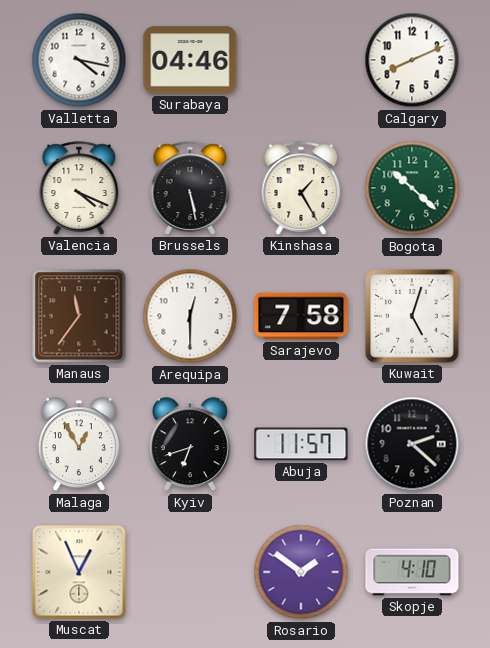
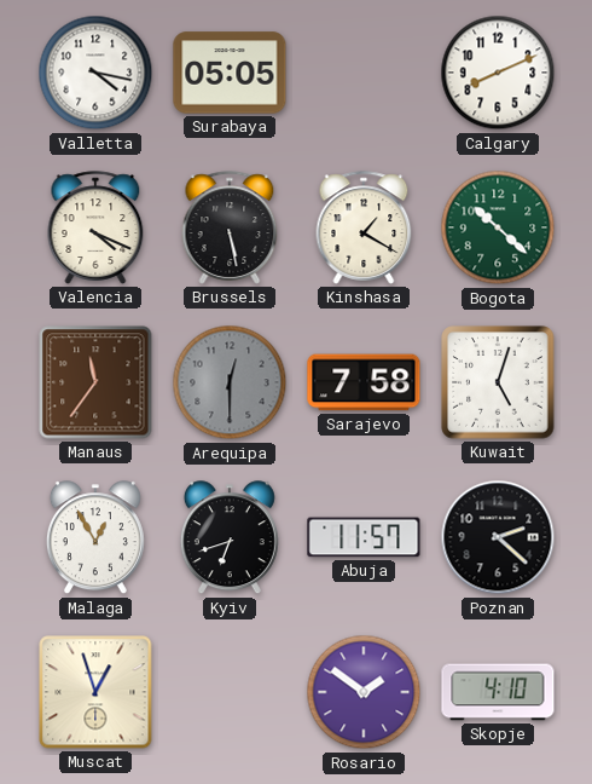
Surabaya: 04:46 -> 05:05
Kinshasa: 1:25 -> 1:20
Arequipa dial: white -> grey
Muscat: 12:56 -> 12:57
